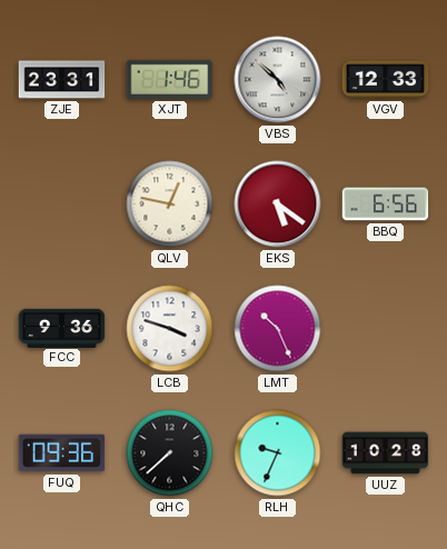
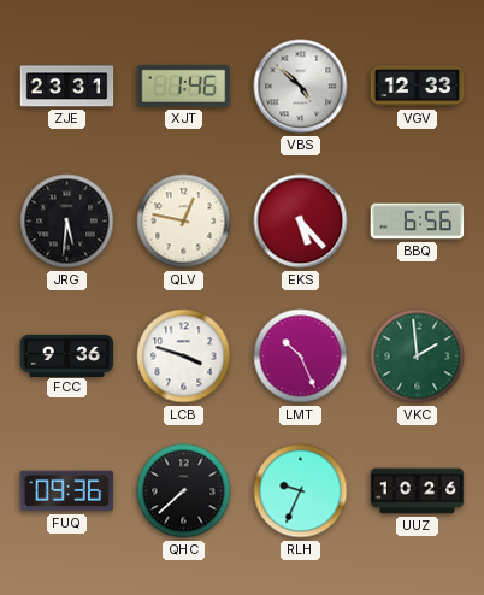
JRG: none -> 5:31
EKS: 5:21 -> 5:23
VKC: none -> 1:59
UUZ: 10:28 -> 10:26
